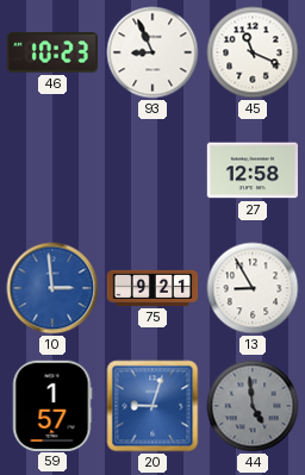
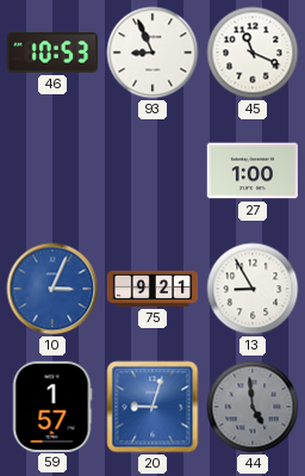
46: 10:23 -> 10:53
27: 12:58 -> 1:00
10: 2:59 -> 3:04
